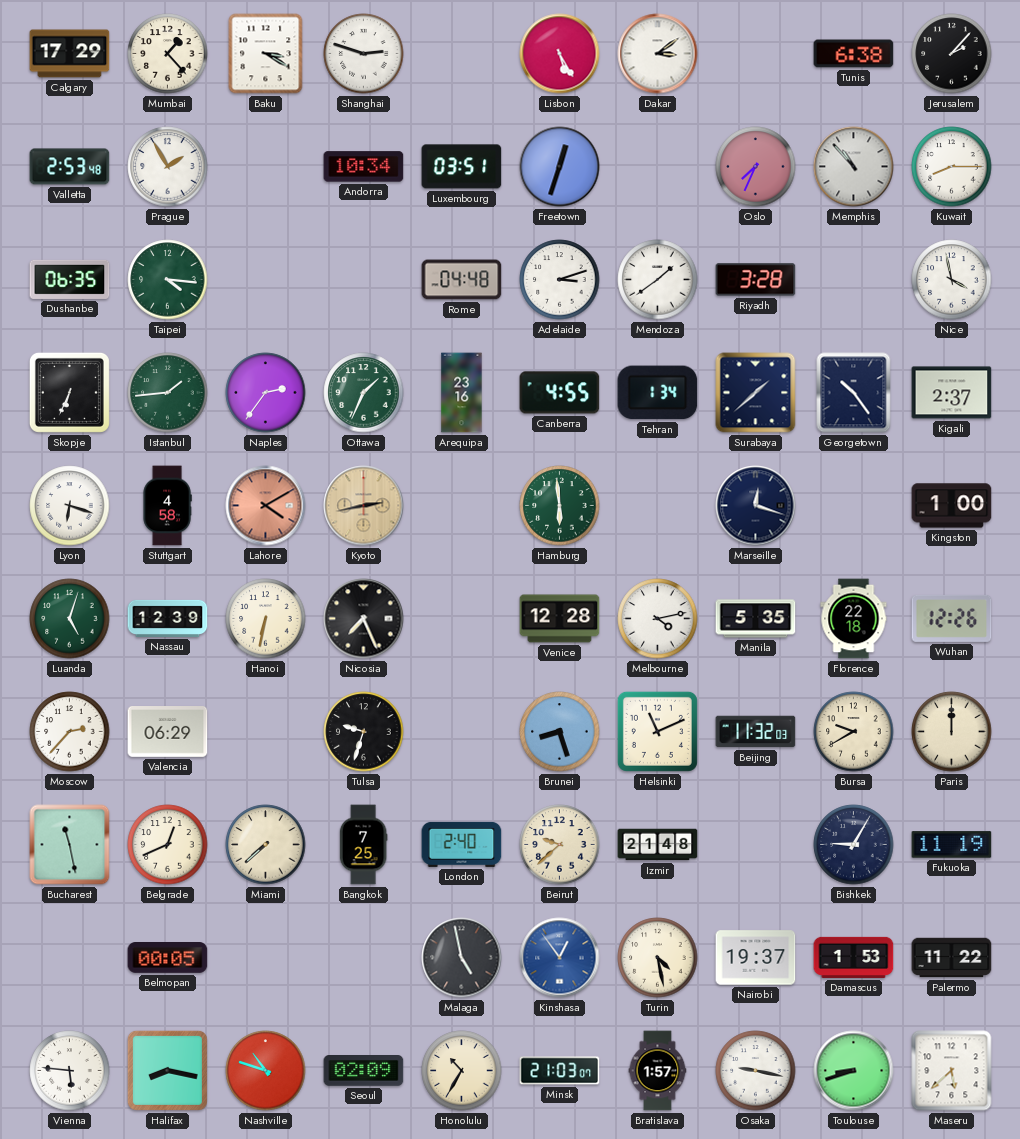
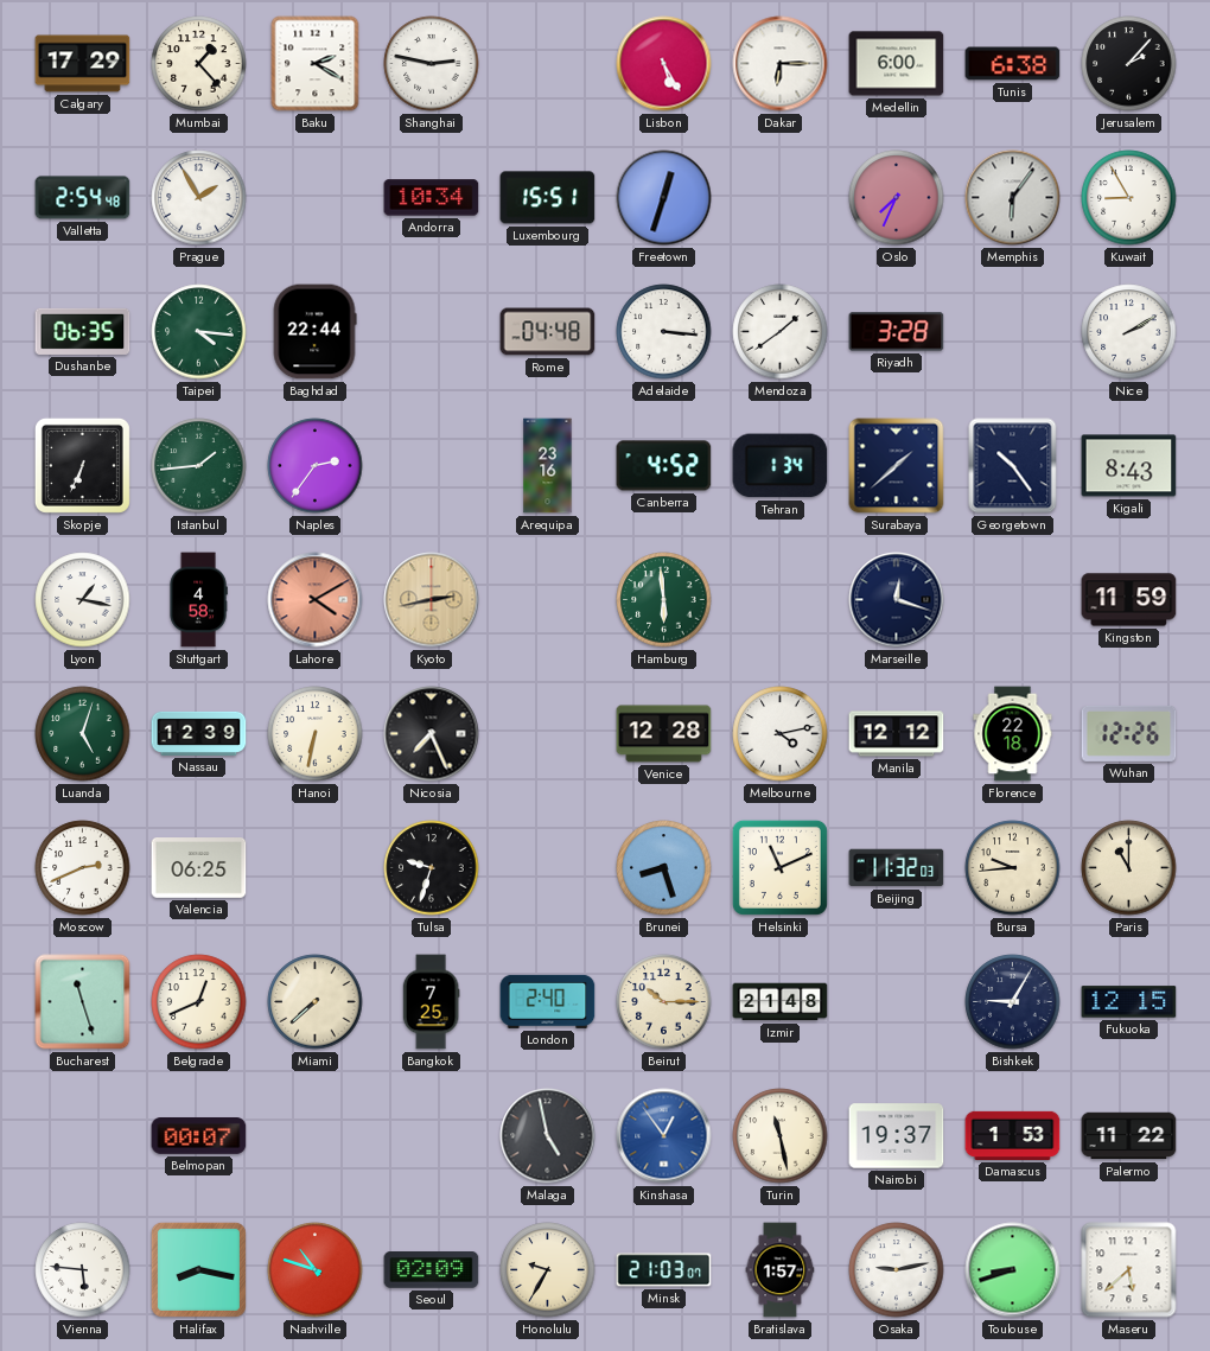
Baku: 3:20 -> 2:20
Shanghai: 2:48 -> 2:47
Dakar: 3:09 -> 6:15
Medellin: none -> 6:00
Valletta: 2:53 -> 2:54
Luxembourg: 03:51 -> 15:51
Memphis: 10:53 -> 6:06
Kuwait: 8:15 -> 8:55
Baghdad: none -> 22:44
Adelaide: 3:12 -> 3:16
Nice: 3:58 -> 2:10
Ottawa: 1:34 -> none
Canberra: 4:55 -> 4:52
Kigali: 2:37 -> 8:43
Lyon: 6:18 -> 1:17
Kingston: 1:00 -> 11:59
Manila: 5:35 -> 12:12
Moscow: 2:37 -> 2:41
Valencia: 06:29 -> 06:25
Bursa: 9:40 -> 9:44
Paris: 12:00 -> 11:00
Bucharest: 11:28 -> 11:27
Beirut: 9:38 -> 10:15
Fukuoka: 11:19 -> 12:15
Belmopan: 00:05 -> 00:07
Turin: 4:28 -> 11:28
Honolulu: 10:35 -> 9:35
Osaka: 9:17 -> 9:13
